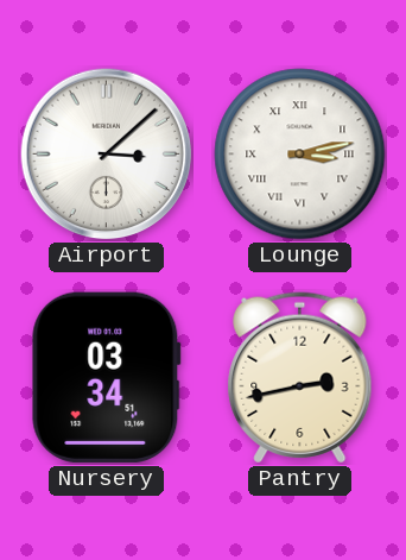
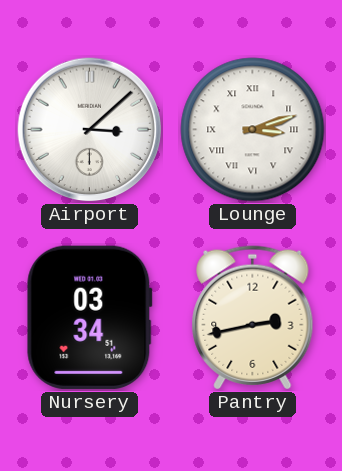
Lounge: 3:13 -> 3:12
